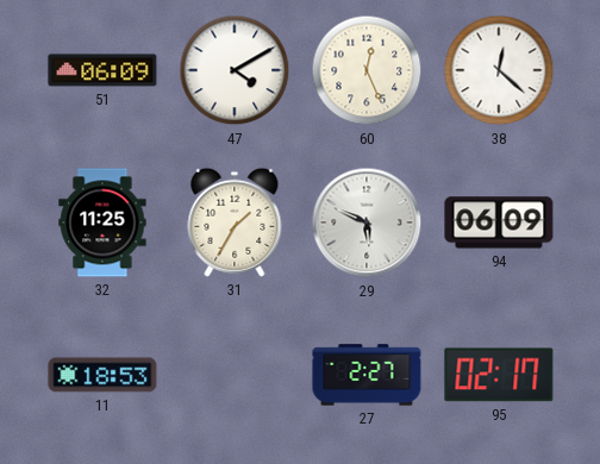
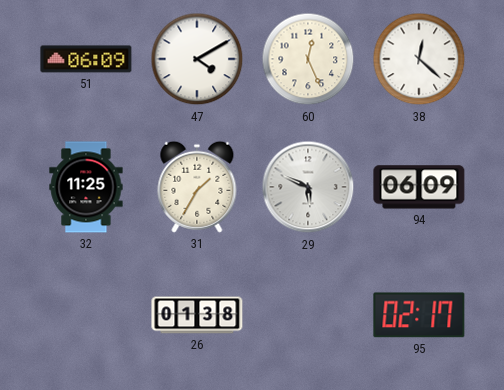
11: 18:53 -> none
26: none -> 01:38
27: 2:27 -> none
